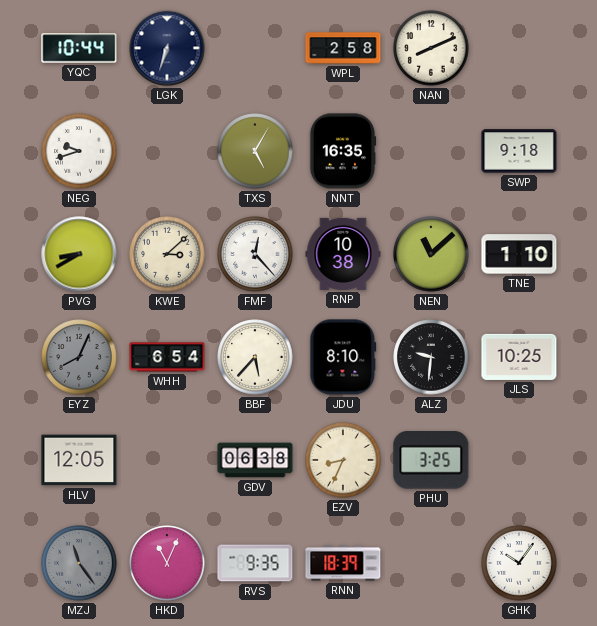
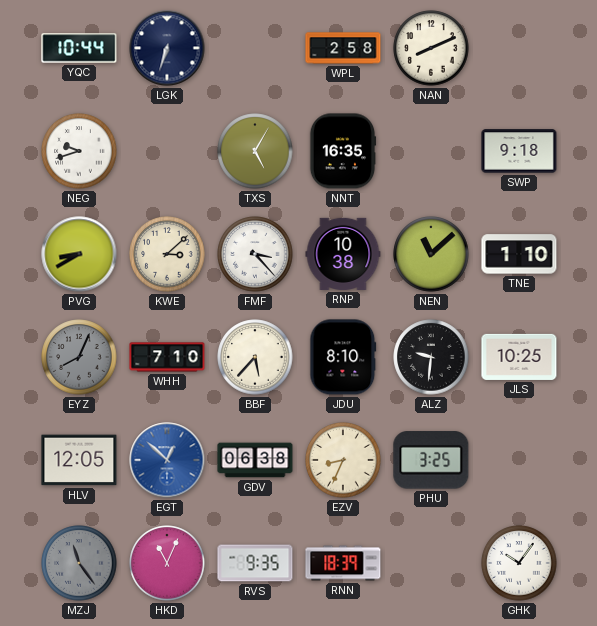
FMF: 12:23 -> 3:23
WHH: 6:54 -> 7:10
EGT: none -> 12:52
